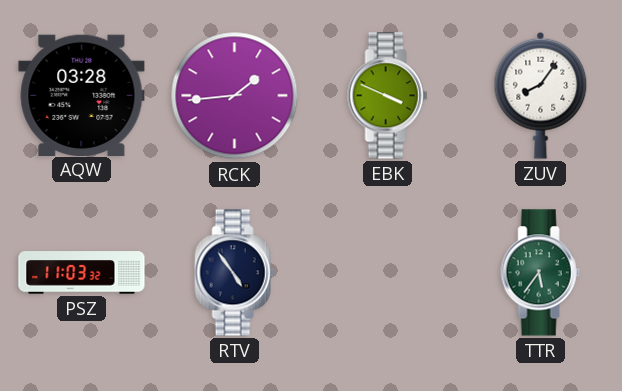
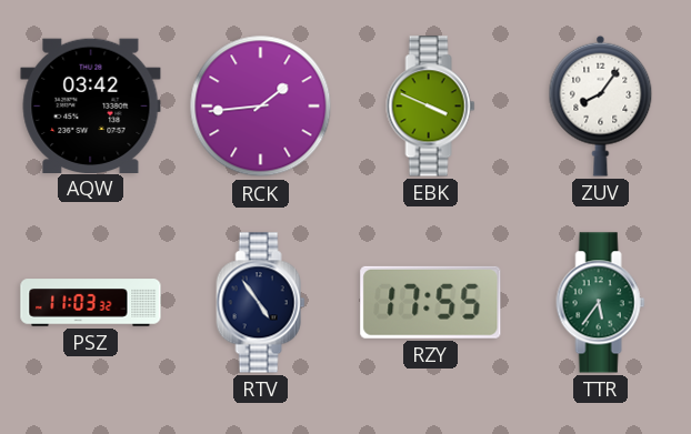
AQW: 03:28 -> 03:42
RZY: none -> 17:55
